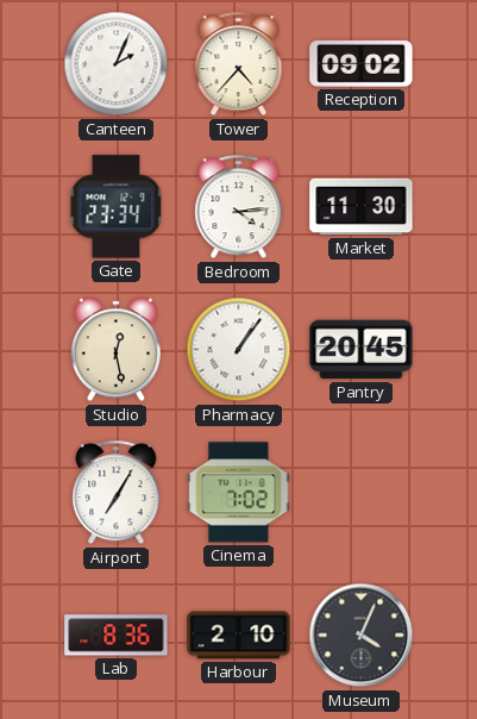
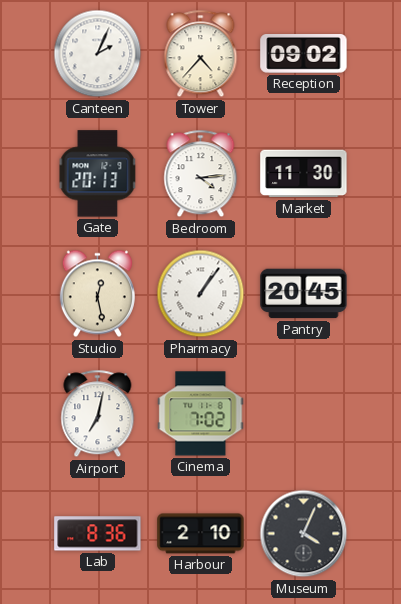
Gate: 23:34 -> 20:13
Airport: 7:05 -> 7:02
